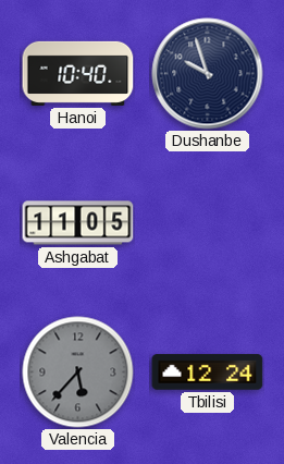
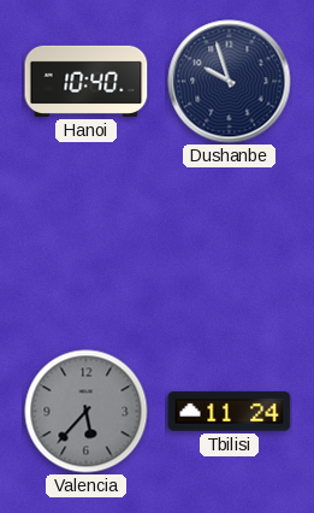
Ashgabat: 11:05 -> none
Tbilisi: 12:24 -> 11:24
